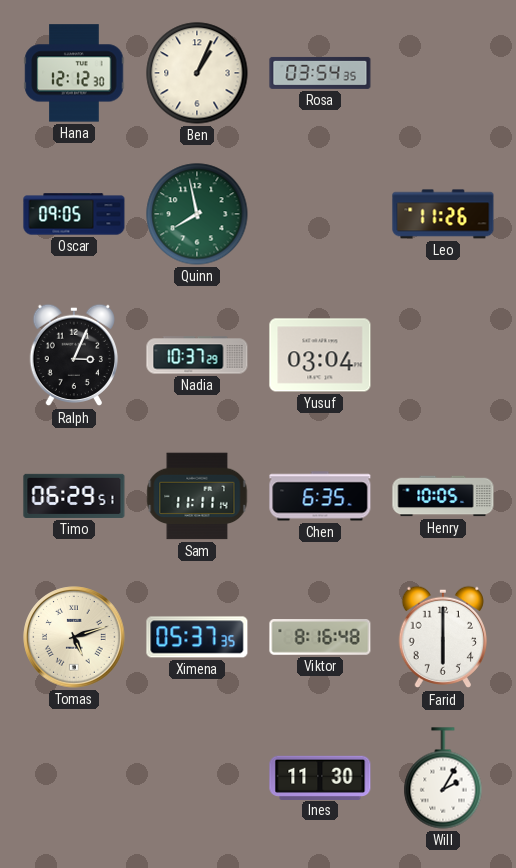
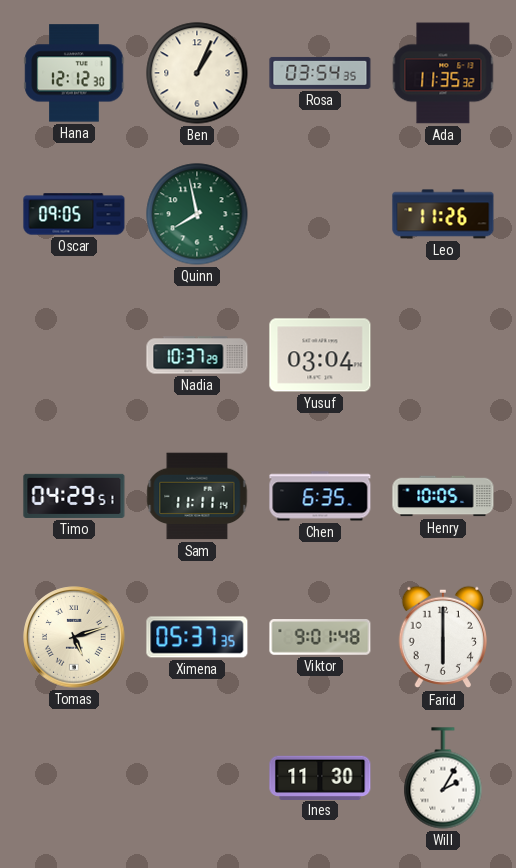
Ada: none -> 11:35
Ralph: 3:04 -> none
Timo: 06:29 -> 04:29
Viktor: 8:16 -> 9:01
